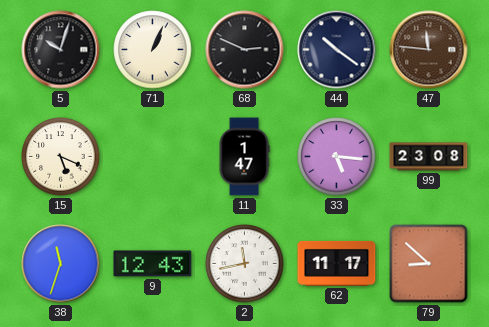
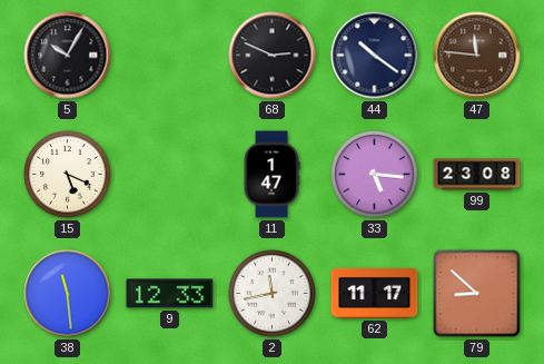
5: 10:03 -> 10:05
71: 1:04 -> none
38: 11:33 -> 11:29
9: 12:43 -> 12:33
